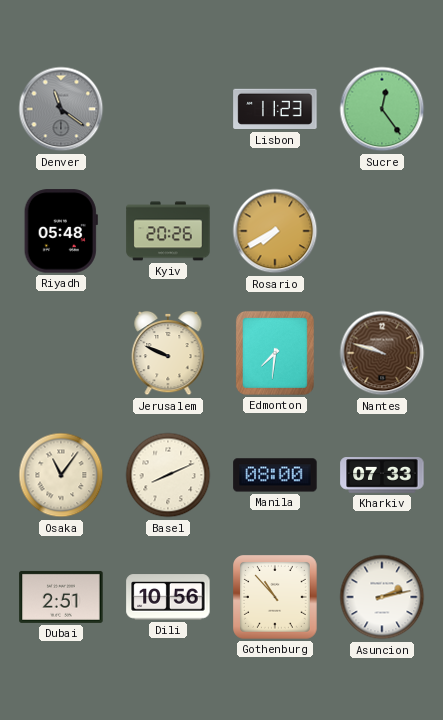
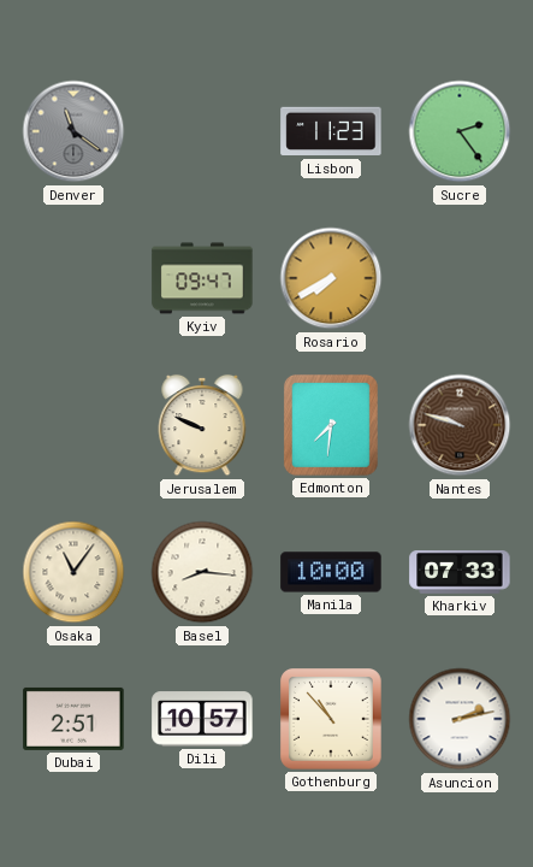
Sucre: 12:24 -> 2:24
Riyadh: 05:48 -> none
Kyiv: 20:26 -> 09:47
Basel: 8:11 -> 8:16
Manila: 08:00 -> 10:00
Dili: 10:56 -> 10:57
